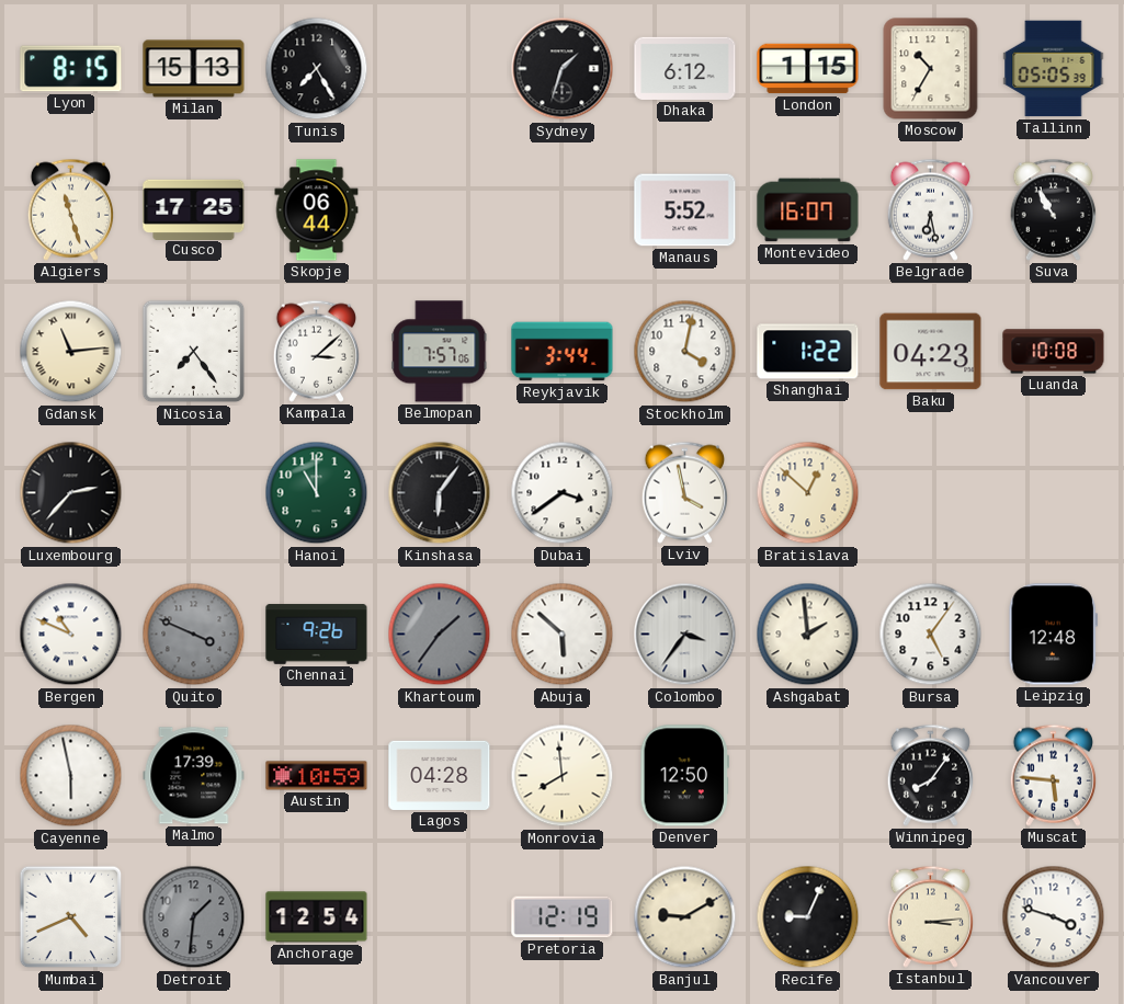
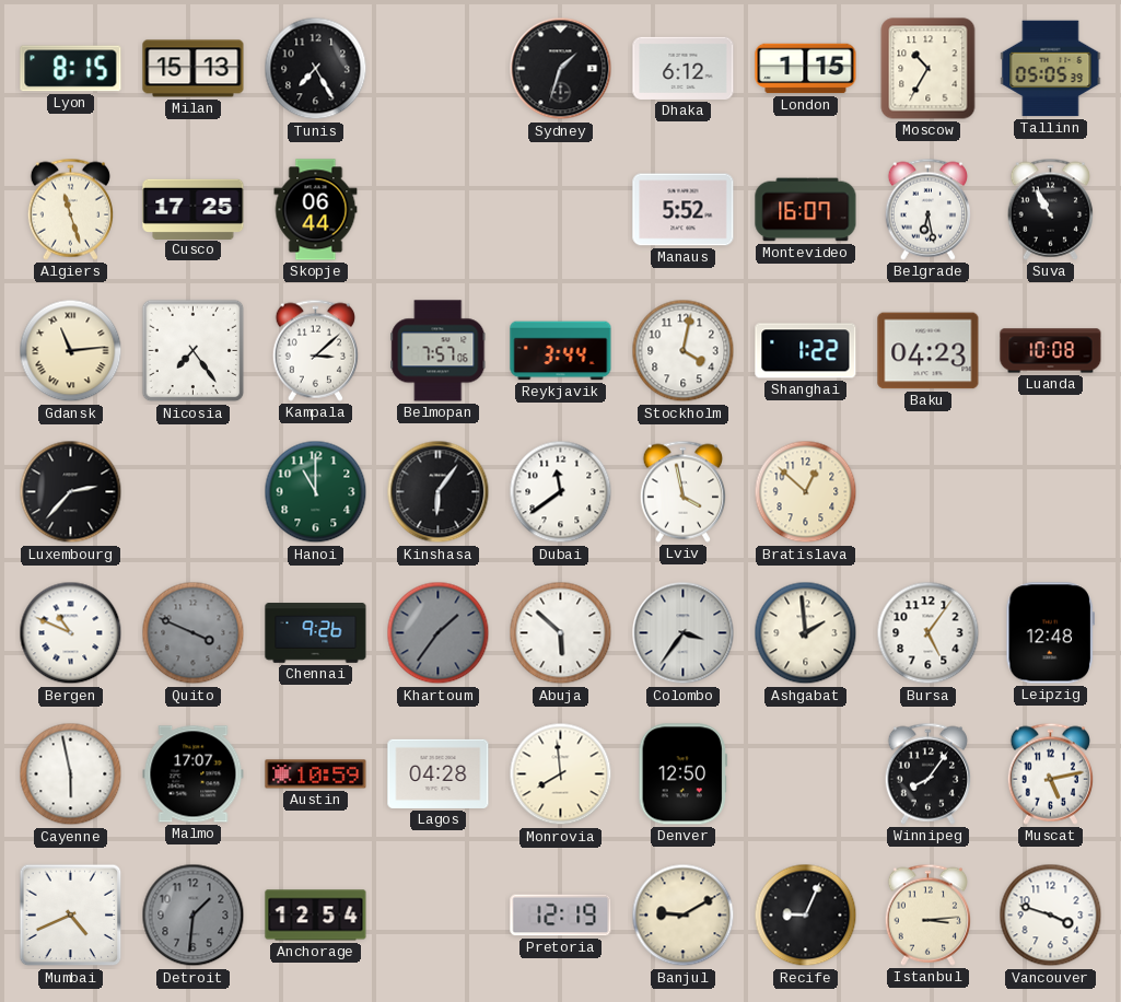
Dubai: 3:39 -> 11:39
Malmo: 17:39 -> 17:07
Muscat: 5:46 -> 5:13
